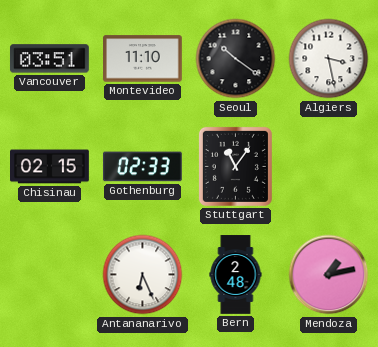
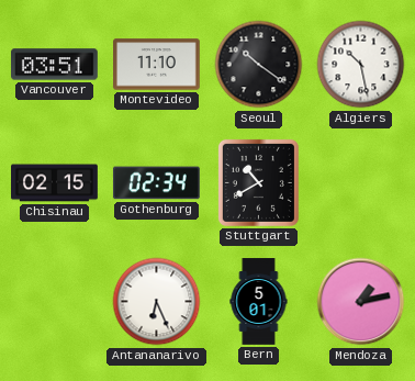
Algiers: 3:28 -> 10:28
Gothenburg: 02:33 -> 02:34
Stuttgart: 11:06 -> 10:40
Bern: 2:48 -> 5:01
